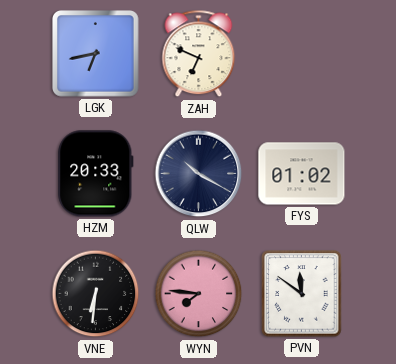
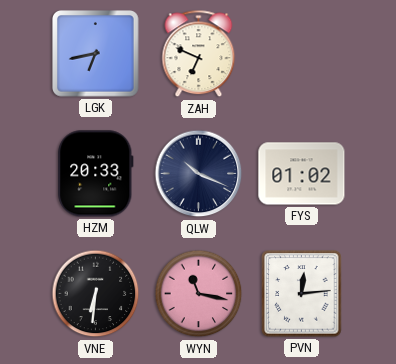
QLW: 10:20 -> 10:19
WYN: 7:46 -> 11:17
PVN: 11:51 -> 12:14
